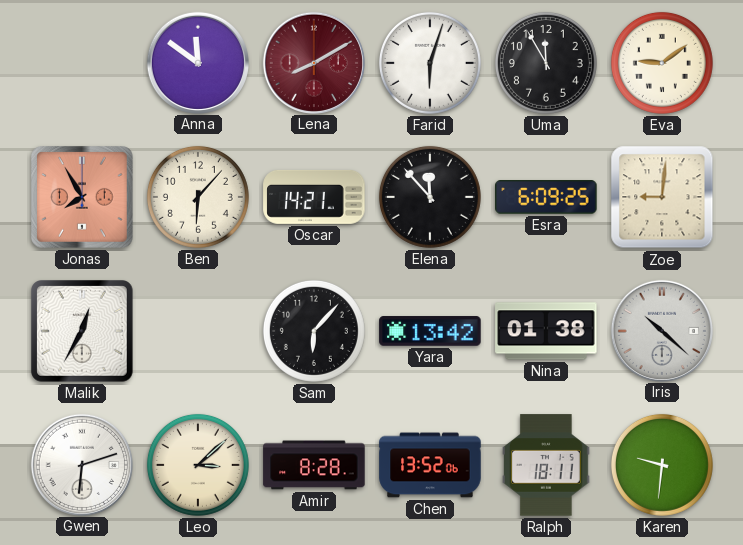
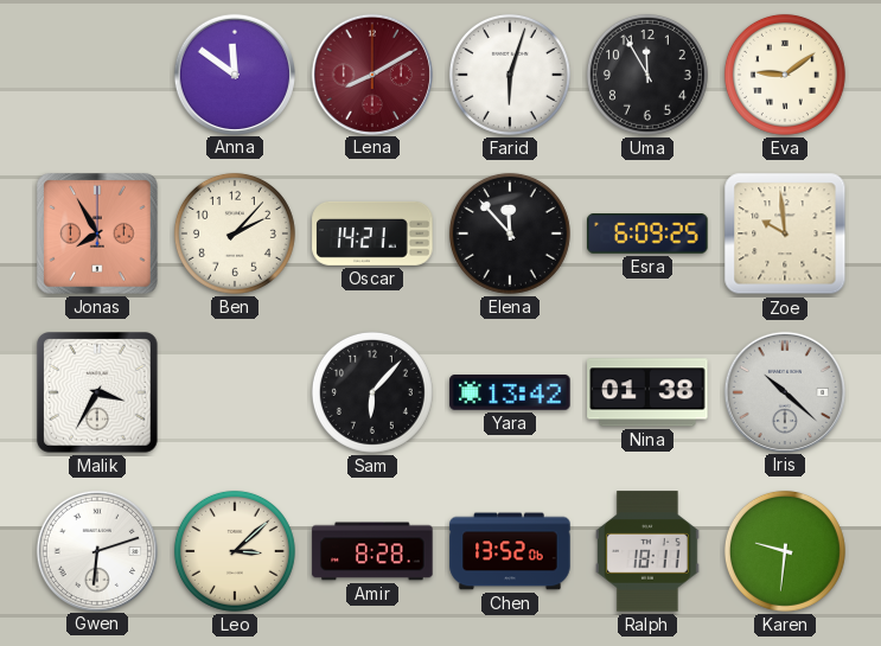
Ben: 6:07 -> 2:07
Zoe: 9:01 -> 9:59
Malik: 12:35 -> 3:35
